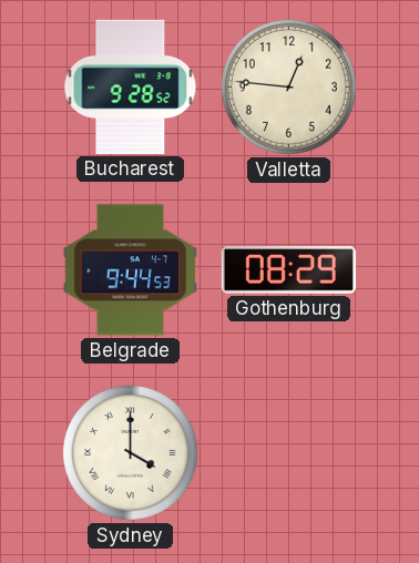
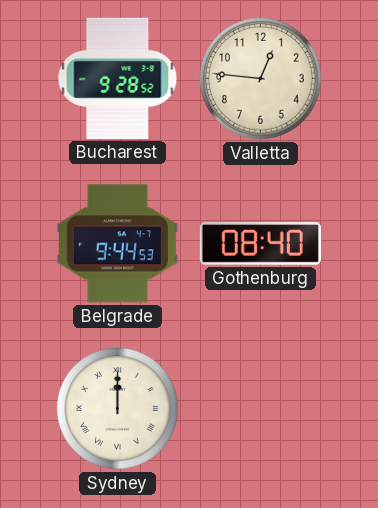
Gothenburg: 08:29 -> 08:40
Sydney: 4:00 -> 12:00
